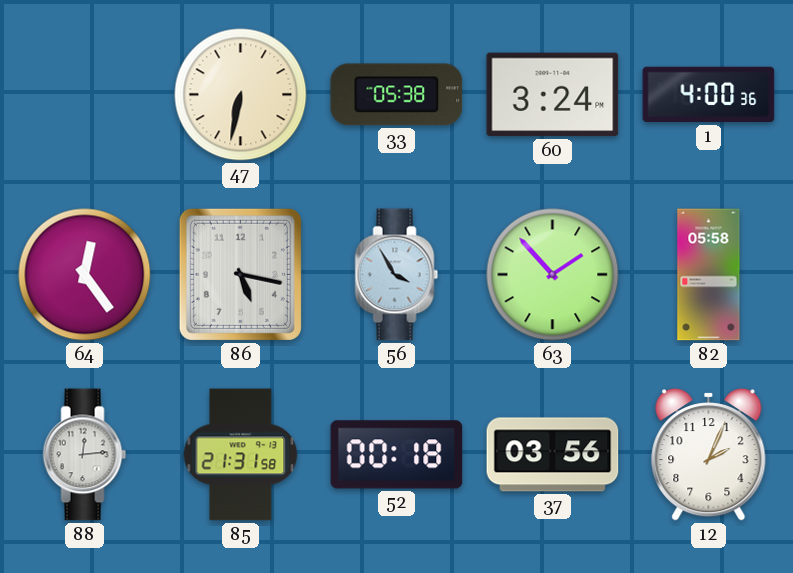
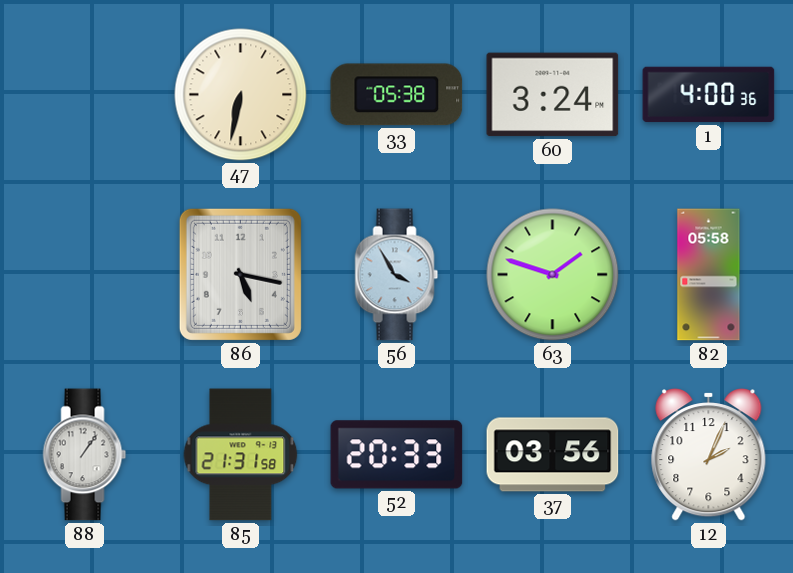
64: 12:24 -> none
63: 1:53 -> 1:48
88: 12:14 -> 1:06
52: 00:18 -> 20:33
